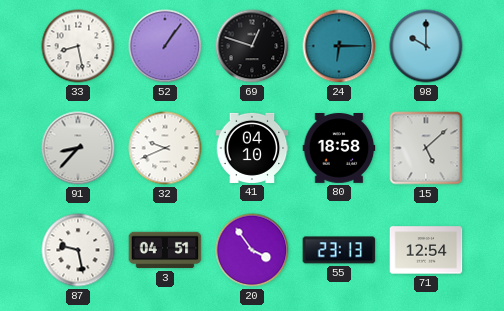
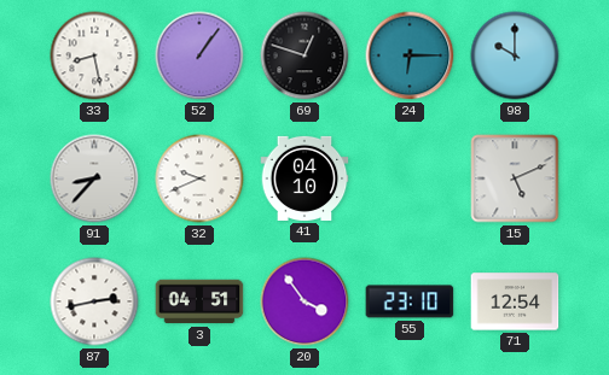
80: 18:58 -> none
15: 5:08 -> 5:11
87: 9:28 -> 2:43
55: 23:13 -> 23:10
